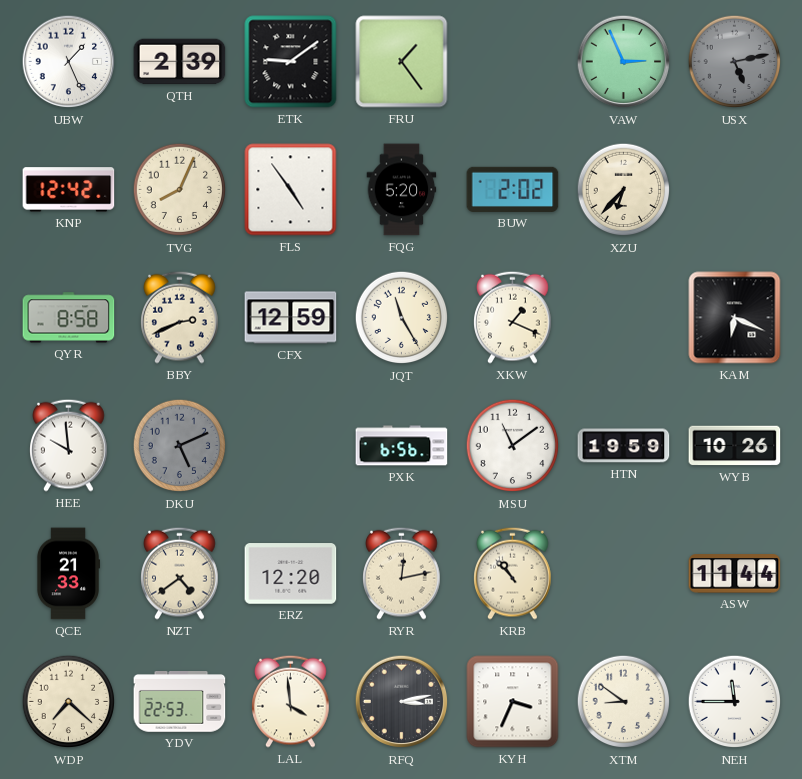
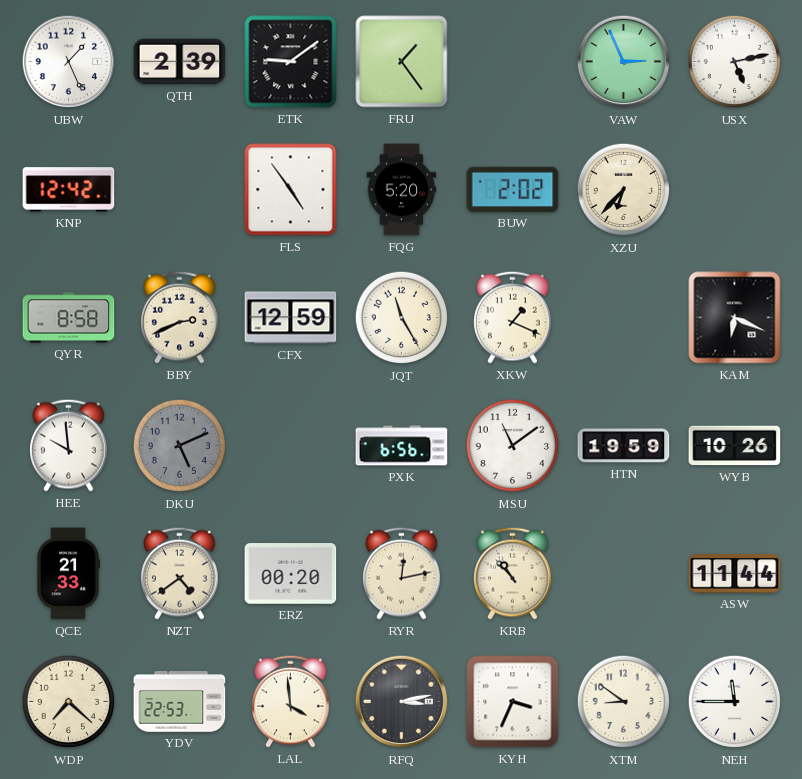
USX dial: grey -> white
TVG: 8:04 -> none
ERZ: 12:20 -> 00:20
